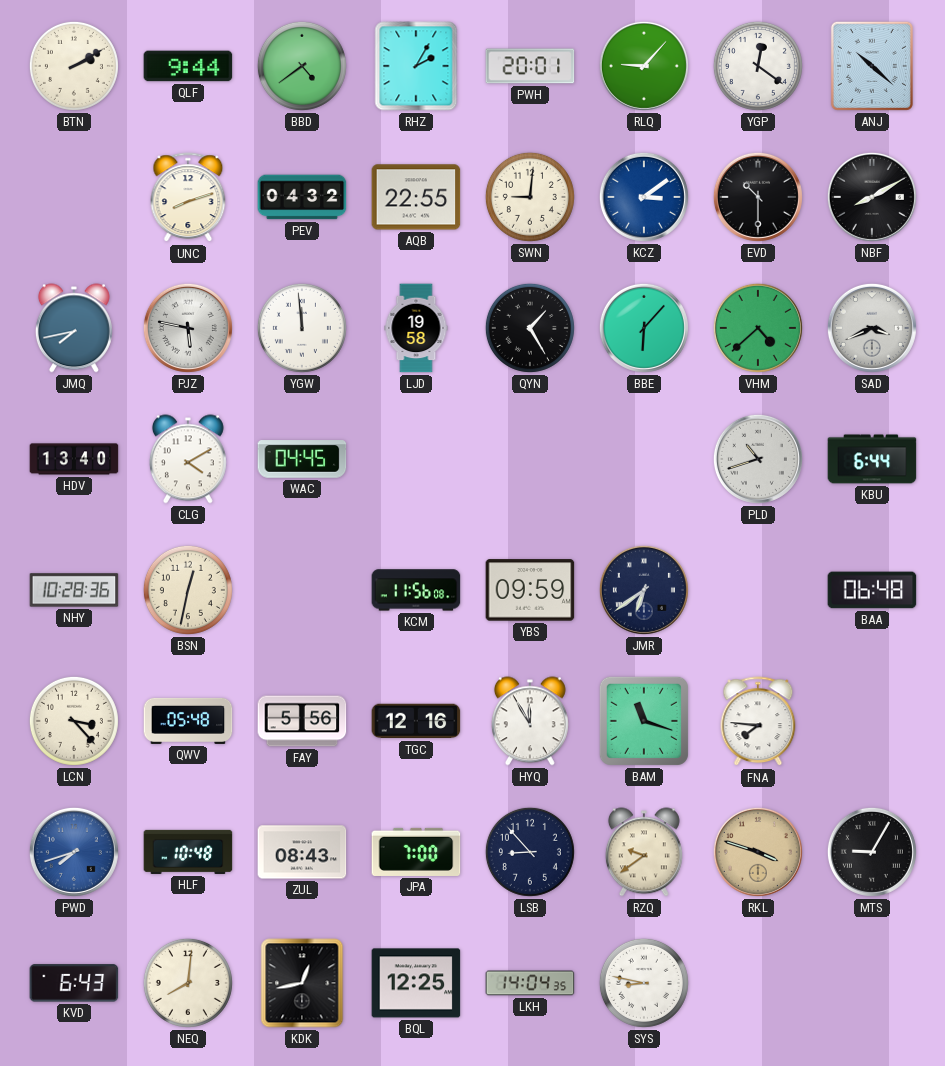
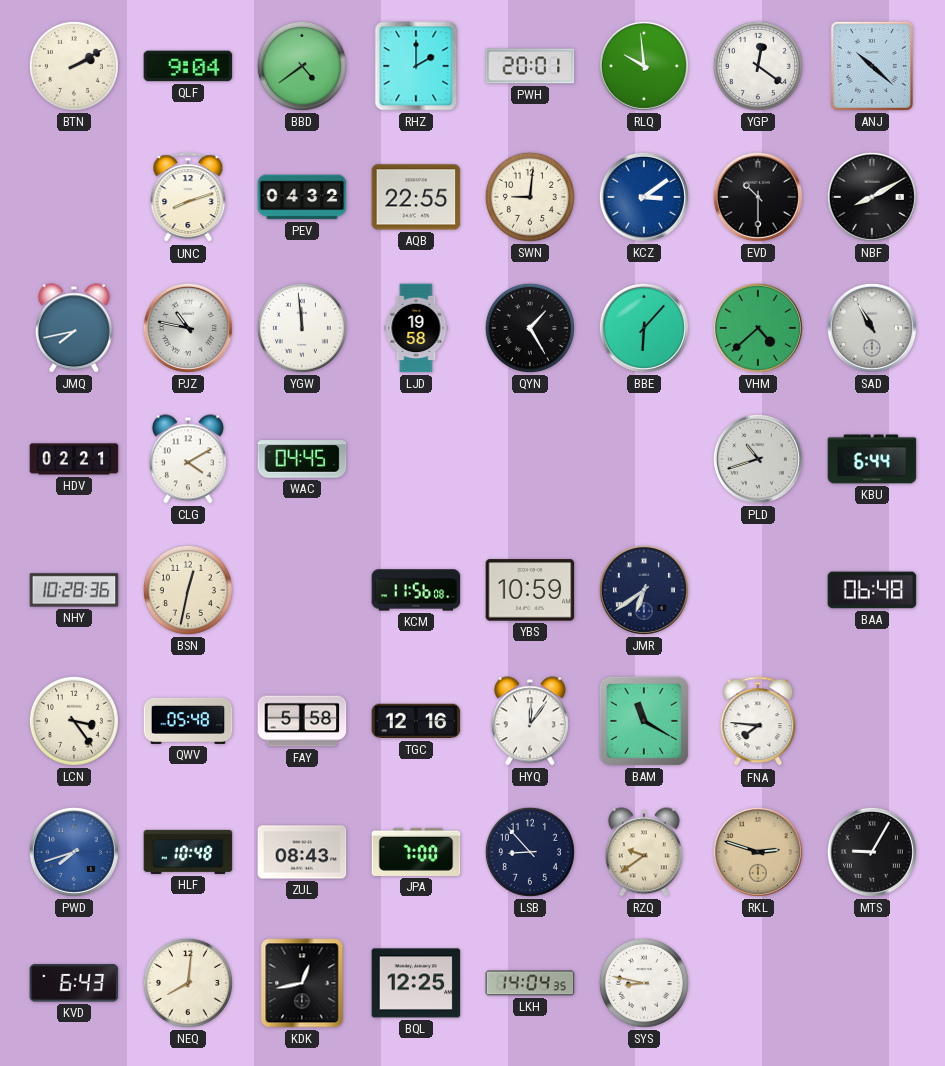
QLF: 9:44 -> 9:04
RHZ: 2:05 -> 2:00
RLQ: 9:07 -> 9:59
PJZ: 5:47 -> 10:47
SAD: 3:41 -> 10:55
HDV: 13:40 -> 02:21
YBS: 09:59 -> 10:59
LCN: 3:23 -> 3:24
FAY: 5:56 -> 5:58
HYQ: 11:55 -> 12:06
BAM: 11:18 -> 11:20
RKL: 3:48 -> 2:48
